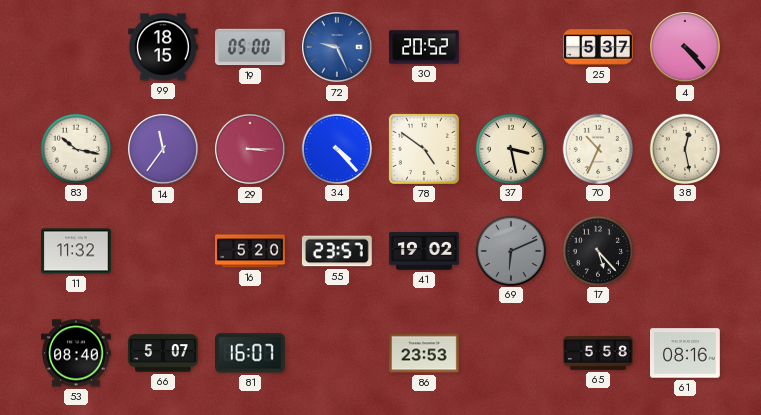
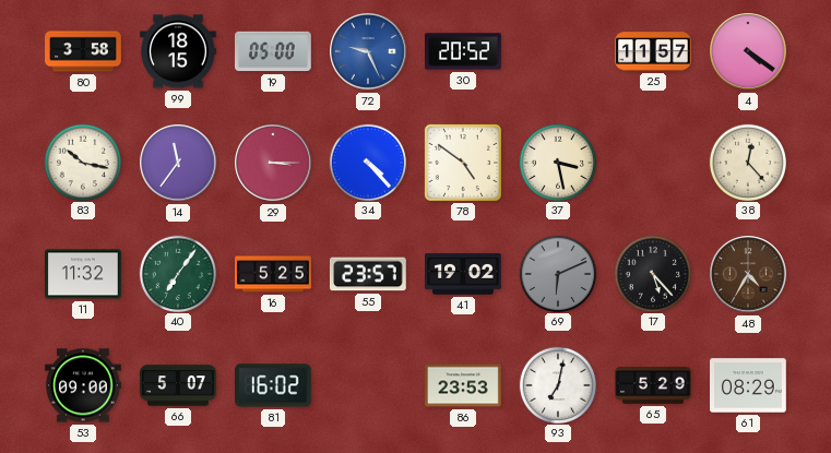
80: none -> 3:58
25: 5:37 -> 11:57
4: 4:23 -> 4:21
70: 10:34 -> none
38: 12:28 -> 12:23
40: none -> 7:06
16: 5:20 -> 5:25
48: none -> 4:35
53: 08:40 -> 09:00
81: 16:07 -> 16:02
93: none -> 7:02
65: 5:58 -> 5:29
61: 08:16 -> 08:29
